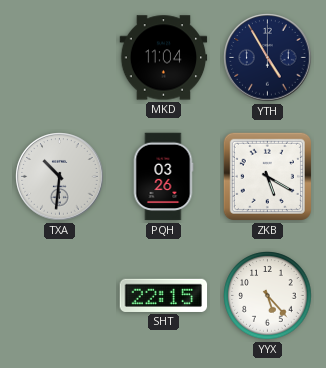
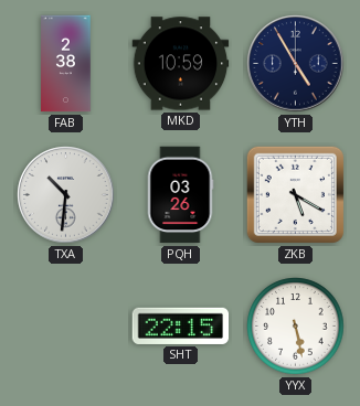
FAB: none -> 2:38
MKD: 11:04 -> 10:59
YYX: 5:23 -> 5:28
